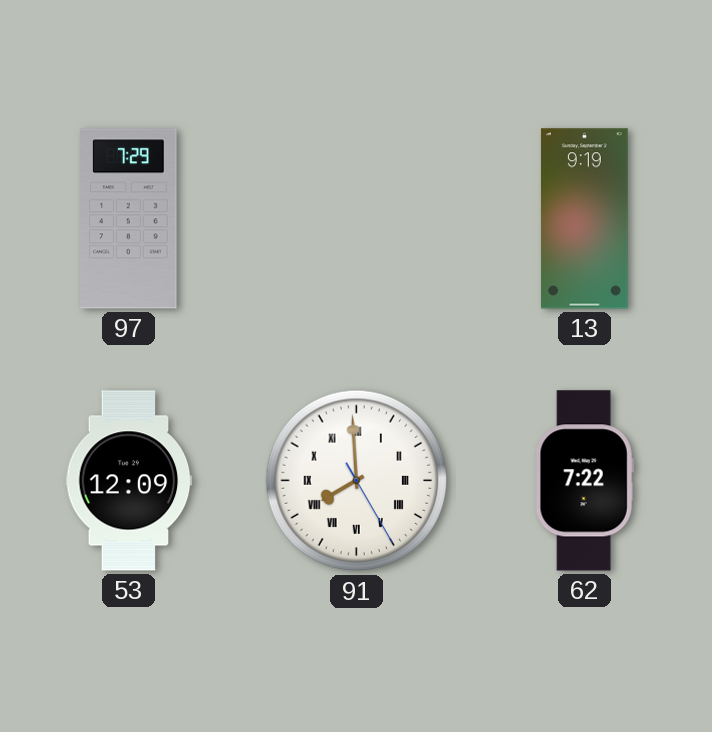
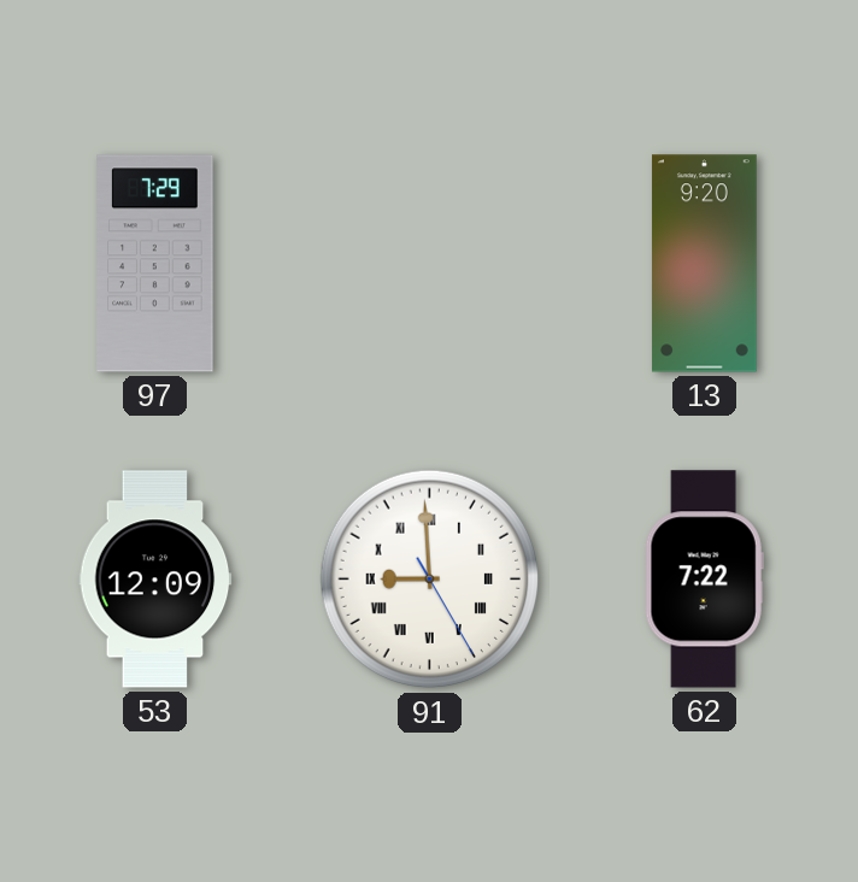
13: 9:19 -> 9:20
91: 7:59 -> 8:59
